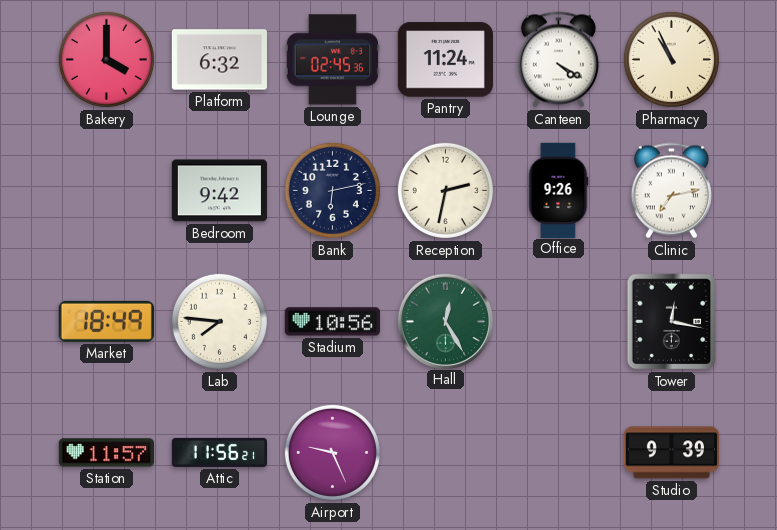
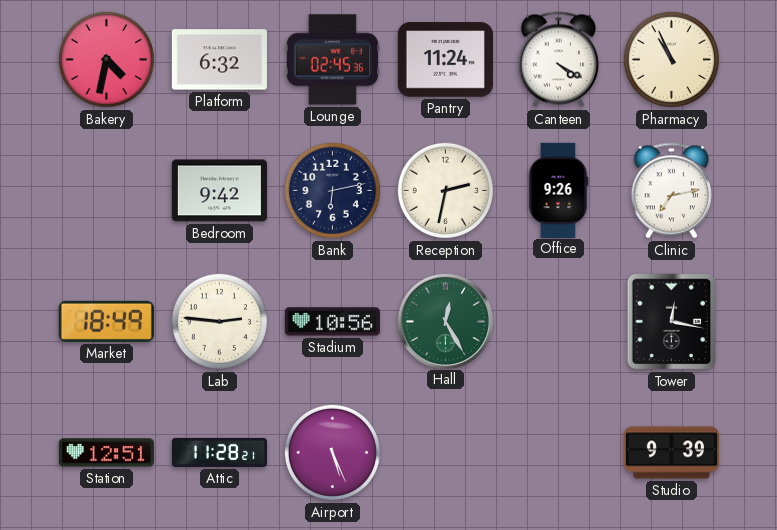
Bakery: 4:00 -> 4:32
Lab: 7:46 -> 2:46
Station: 11:57 -> 12:51
Attic: 11:56 -> 11:28
Airport: 9:26 -> 5:26
